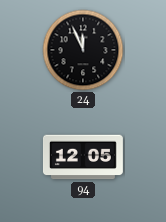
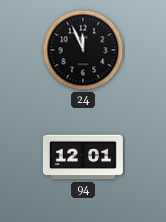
94: 12:05 -> 12:01
